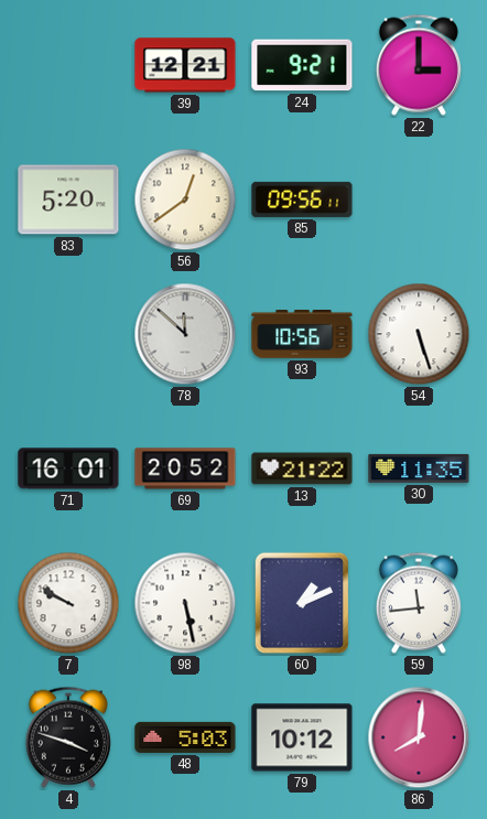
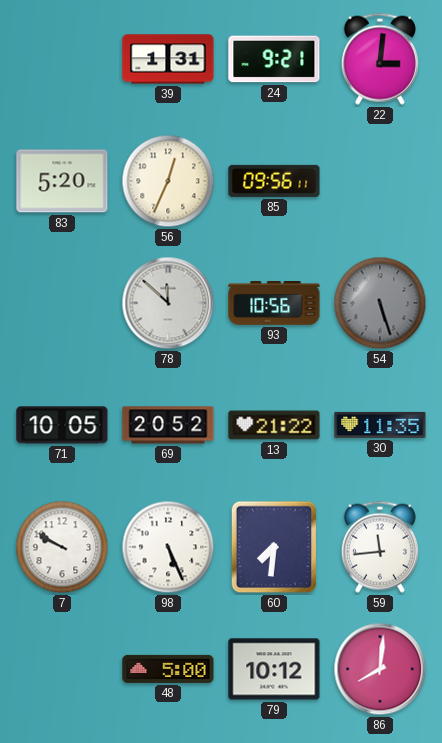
39: 12:21 -> 1:31
22: 3:00 -> 3:01
56: 12:39 -> 12:34
54 dial: white -> grey
71: 16:01 -> 10:05
98: 5:28 -> 5:26
60: 1:11 -> 7:31
4: 3:48 -> none
48: 5:03 -> 5:00
